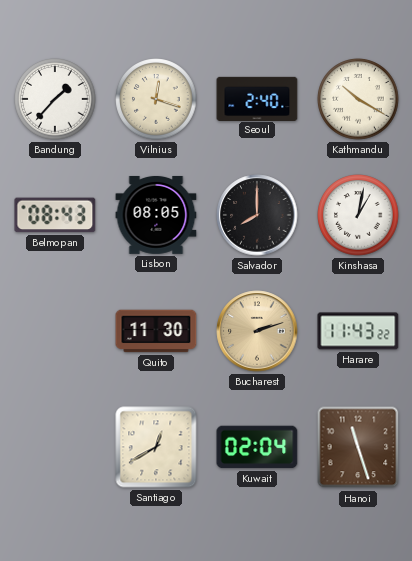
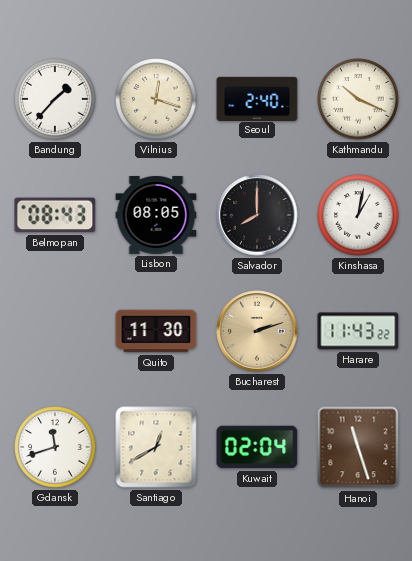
Kathmandu: 10:20 -> 10:19
Gdansk: none -> 11:42
